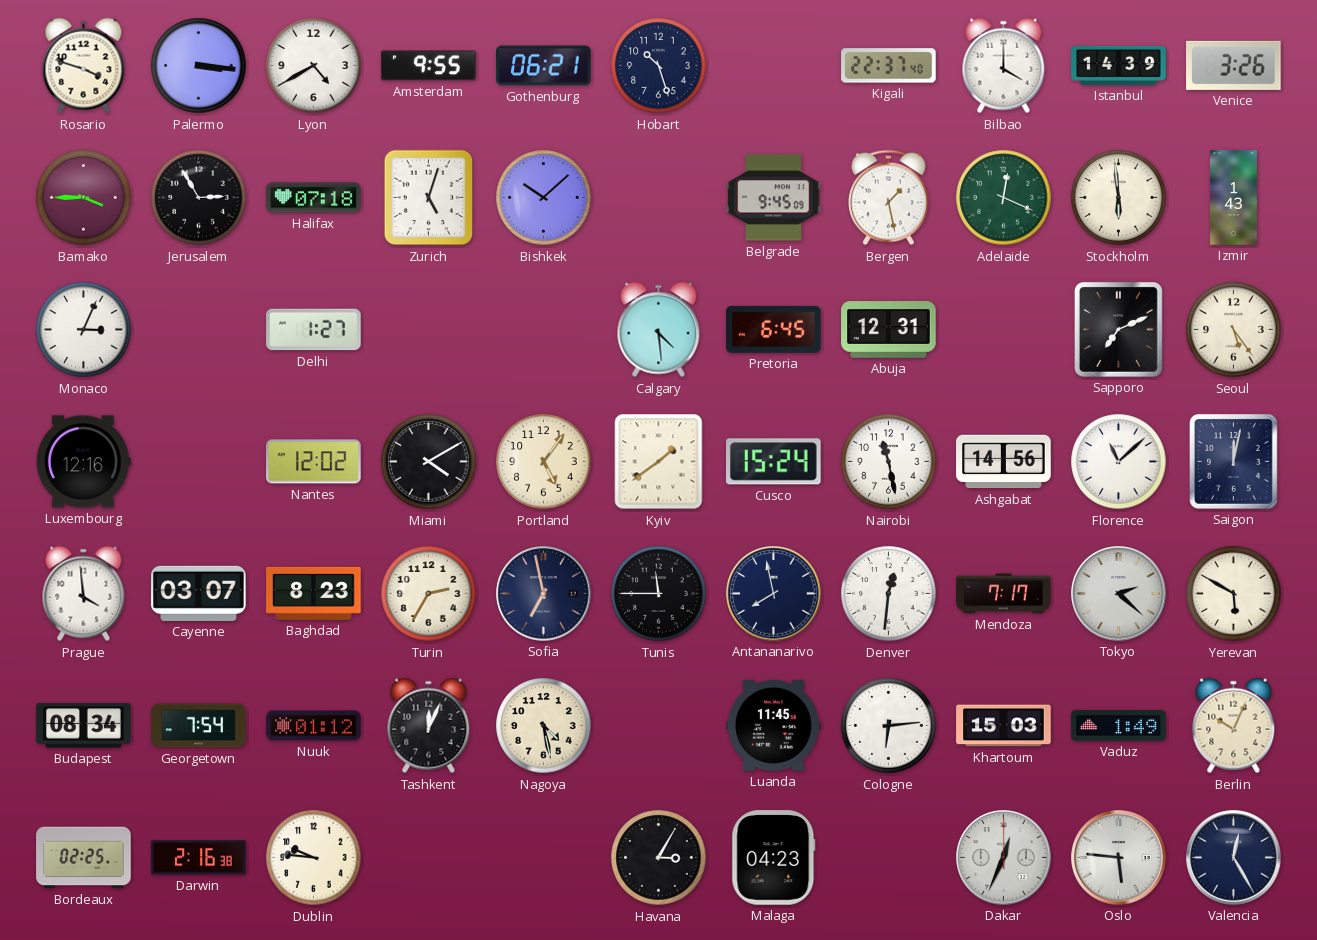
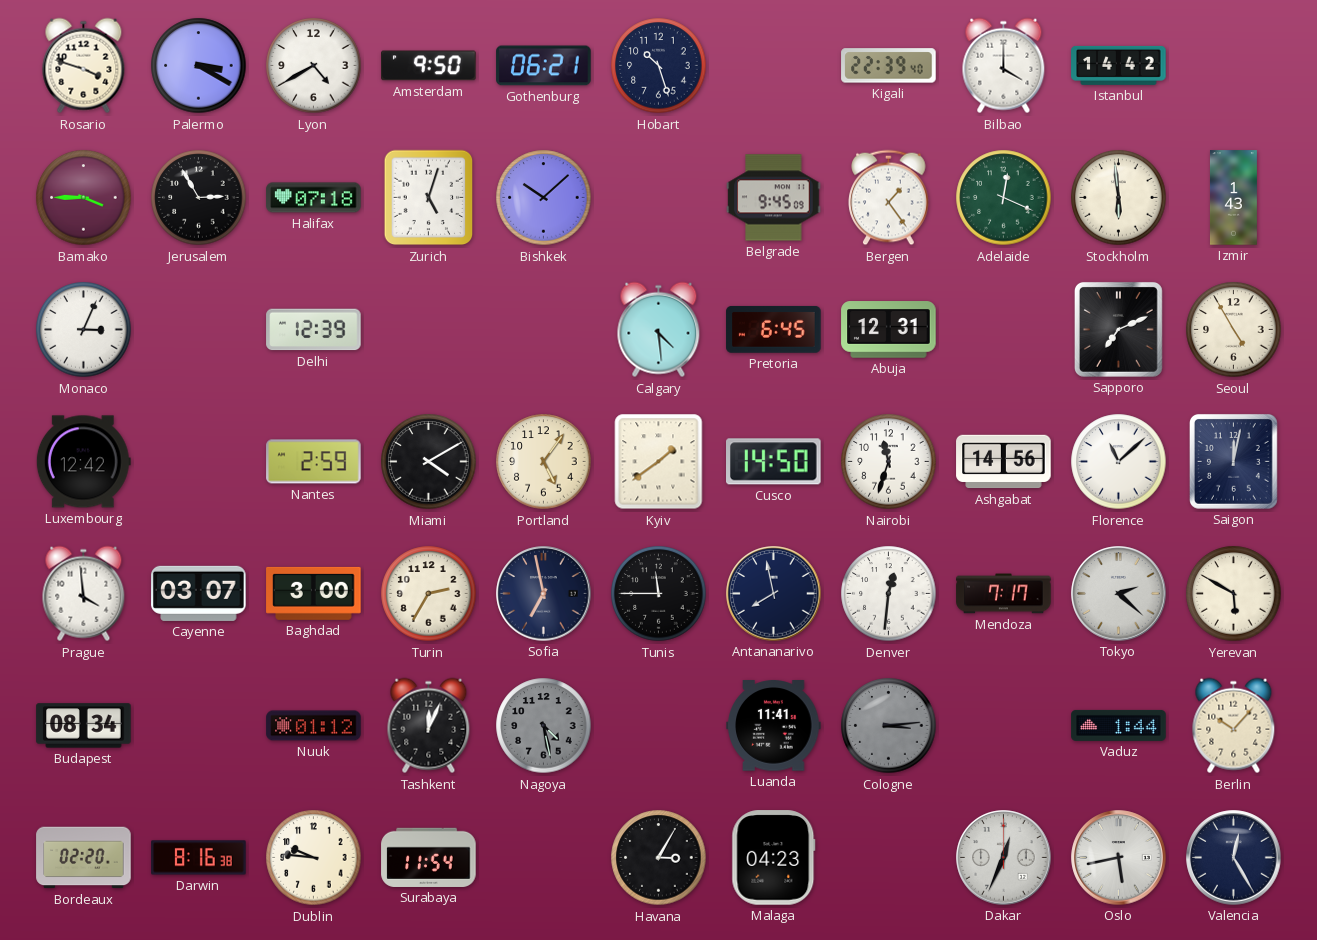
Palermo: 3:16 -> 3:20
Amsterdam: 9:55 -> 9:50
Kigali: 22:37 -> 22:39
Istanbul: 14:39 -> 14:42
Venice: 3:26 -> none
Bergen: 1:28 -> 1:24
Delhi: 1:27 -> 12:39
Seoul: 5:24 -> 4:55
Luxembourg: 12:16 -> 12:42
Nantes: 12:02 -> 2:59
Cusco: 15:24 -> 14:50
Nairobi: 11:28 -> 11:33
Baghdad: 8:23 -> 3:00
Georgetown: 7:54 -> none
Nagoya dial: cream -> grey
Luanda: 11:45 -> 11:41
Cologne: 6:14 -> 3:14
Cologne dial: white -> grey
Khartoum: 15:03 -> none
Vaduz: 1:49 -> 1:44
Berlin: 10:04 -> 10:07
Bordeaux: 02:25 -> 02:20
Darwin: 2:16 -> 8:16
Surabaya: none -> 11:54
Oslo: 5:46 -> 5:43
